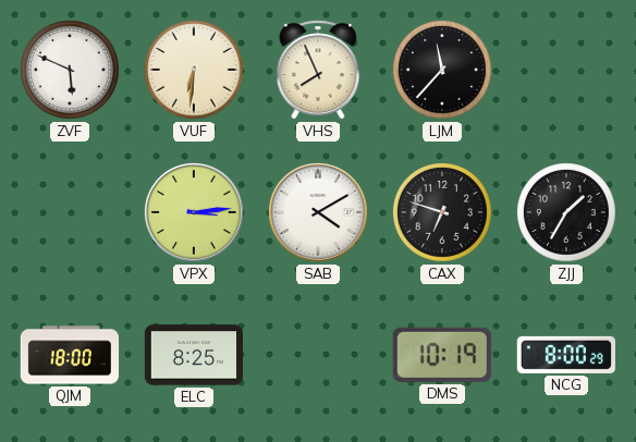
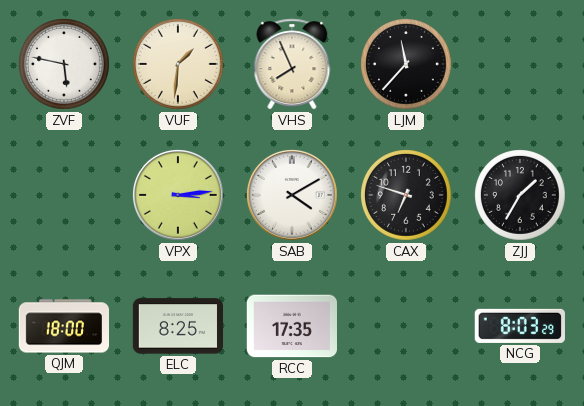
ZVF: 5:49 -> 5:47
VUF: 6:31 -> 1:31
RCC: none -> 17:35
DMS: 10:19 -> none
NCG: 8:00 -> 8:03
